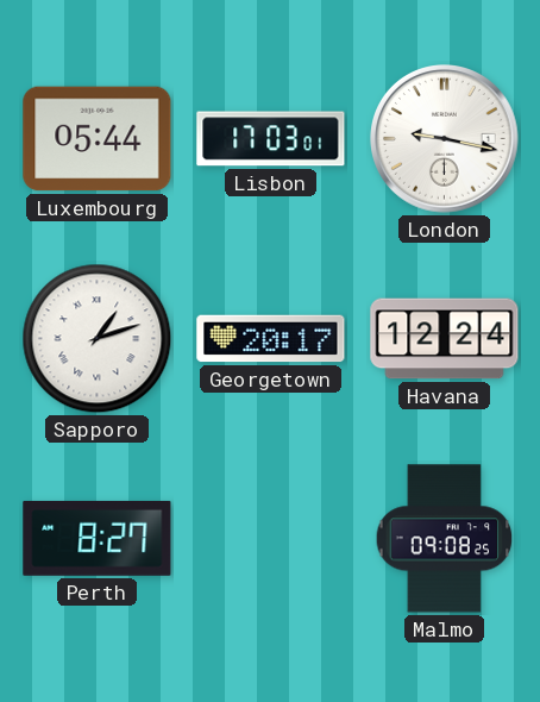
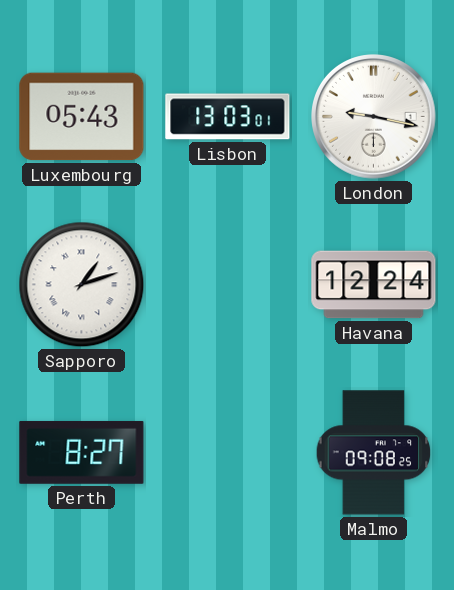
Luxembourg: 05:44 -> 05:43
Lisbon: 17:03 -> 13:03
Georgetown: 20:17 -> none
